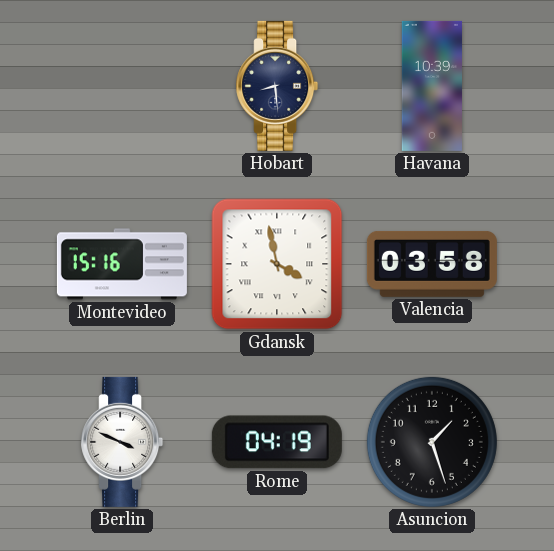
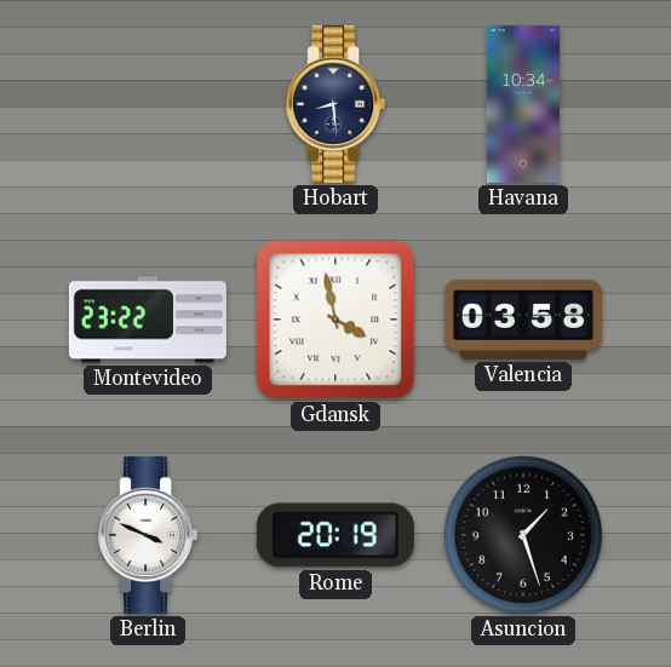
Havana: 10:39 -> 10:34
Montevideo: 15:16 -> 23:22
Rome: 04:19 -> 20:19
